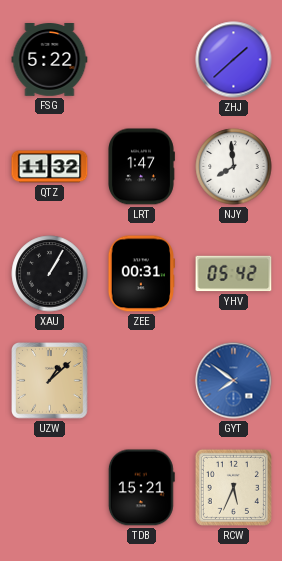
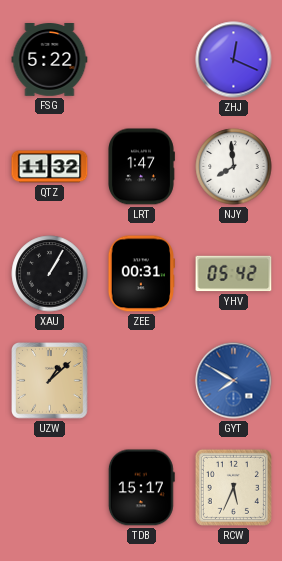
ZHJ: 1:38 -> 12:19
GYT: 7:51 -> 7:50
TDB: 15:21 -> 15:17
